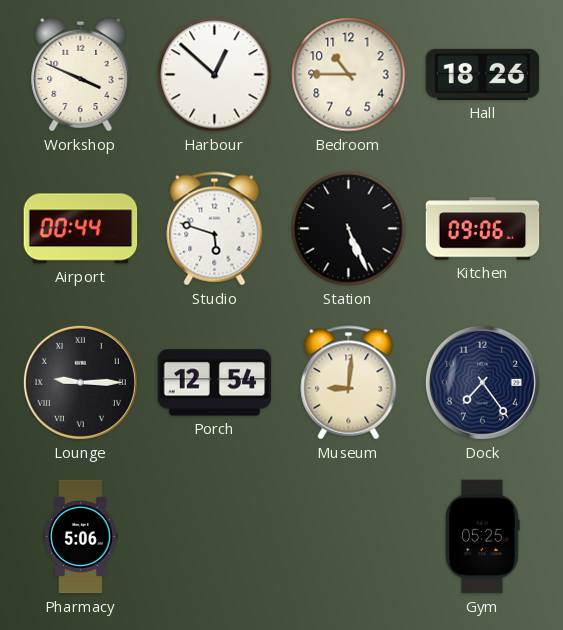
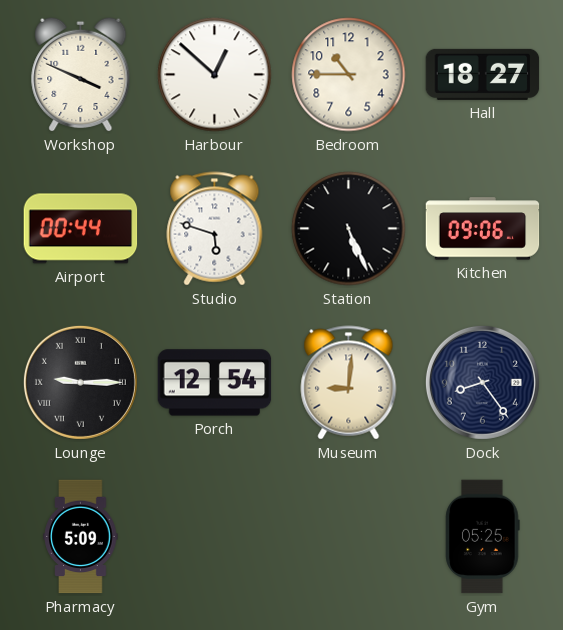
Hall: 18:26 -> 18:27
Dock: 7:24 -> 8:24
Pharmacy: 5:06 -> 5:09
